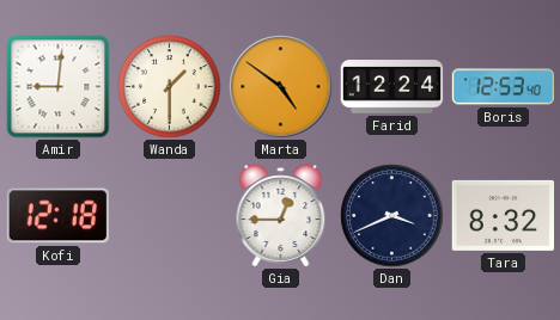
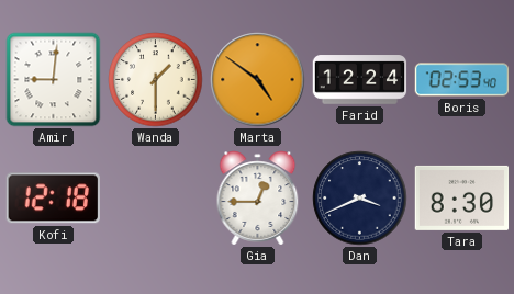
Boris: 12:53 -> 02:53
Tara: 8:32 -> 8:30
